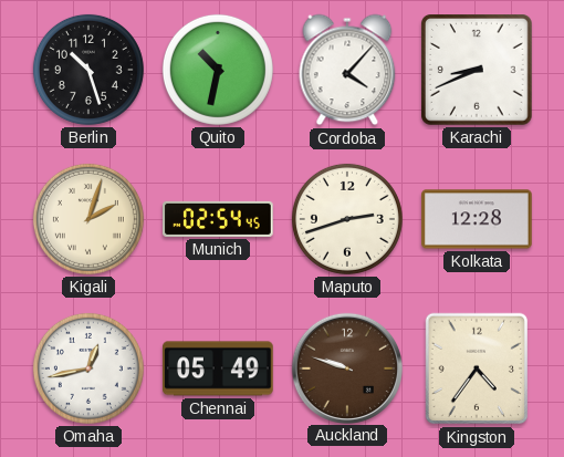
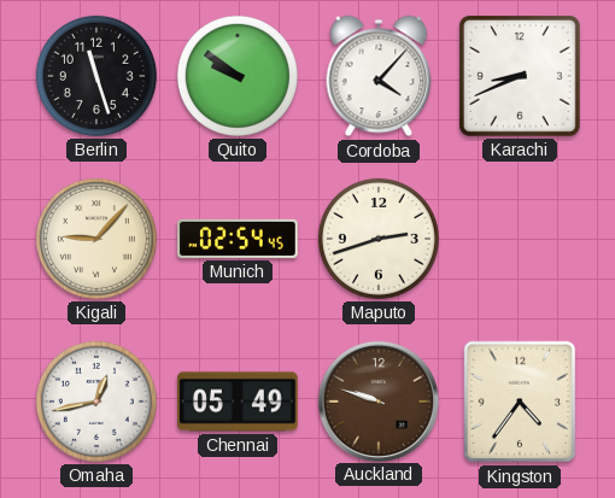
Berlin: 10:27 -> 11:27
Quito: 10:32 -> 9:51
Kigali: 2:03 -> 9:07
Kolkata: 12:28 -> none
